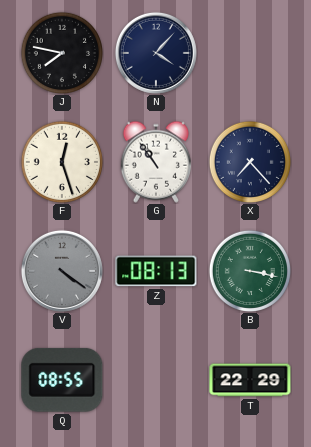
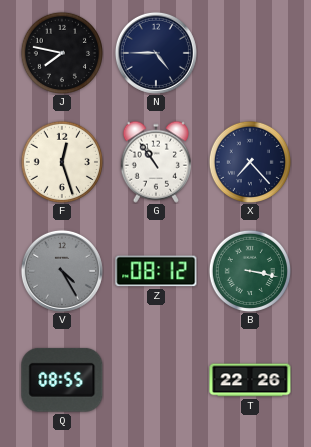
N: 4:07 -> 4:45
V: 4:21 -> 4:25
Z: 08:13 -> 08:12
T: 22:29 -> 22:26
